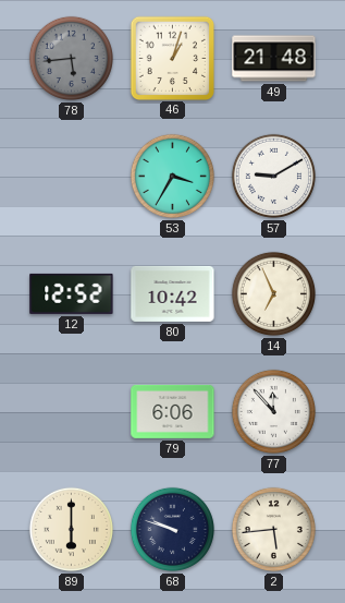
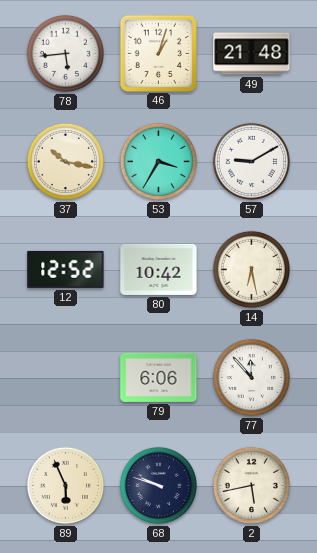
78 dial: grey -> white
37: none -> 10:17
14: 6:56 -> 6:28
89: 6:00 -> 5:56
2: 5:44 -> 5:43
